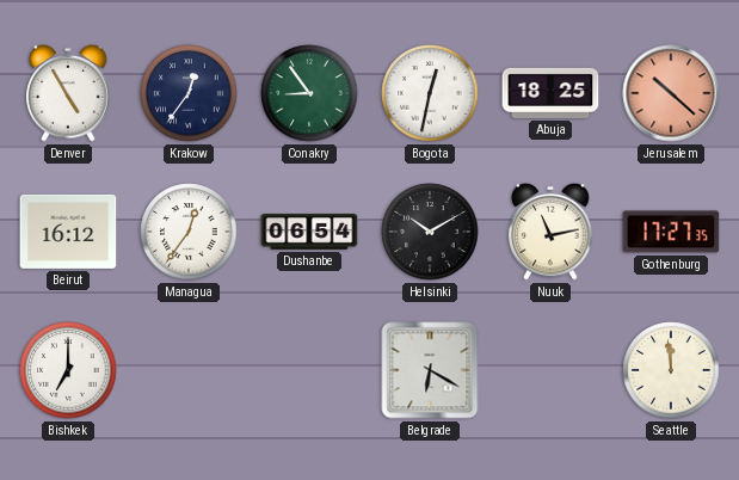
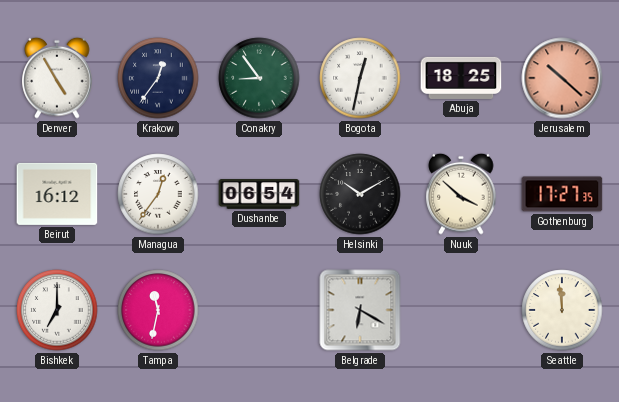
Nuuk: 11:13 -> 3:52
Tampa: none -> 11:32
